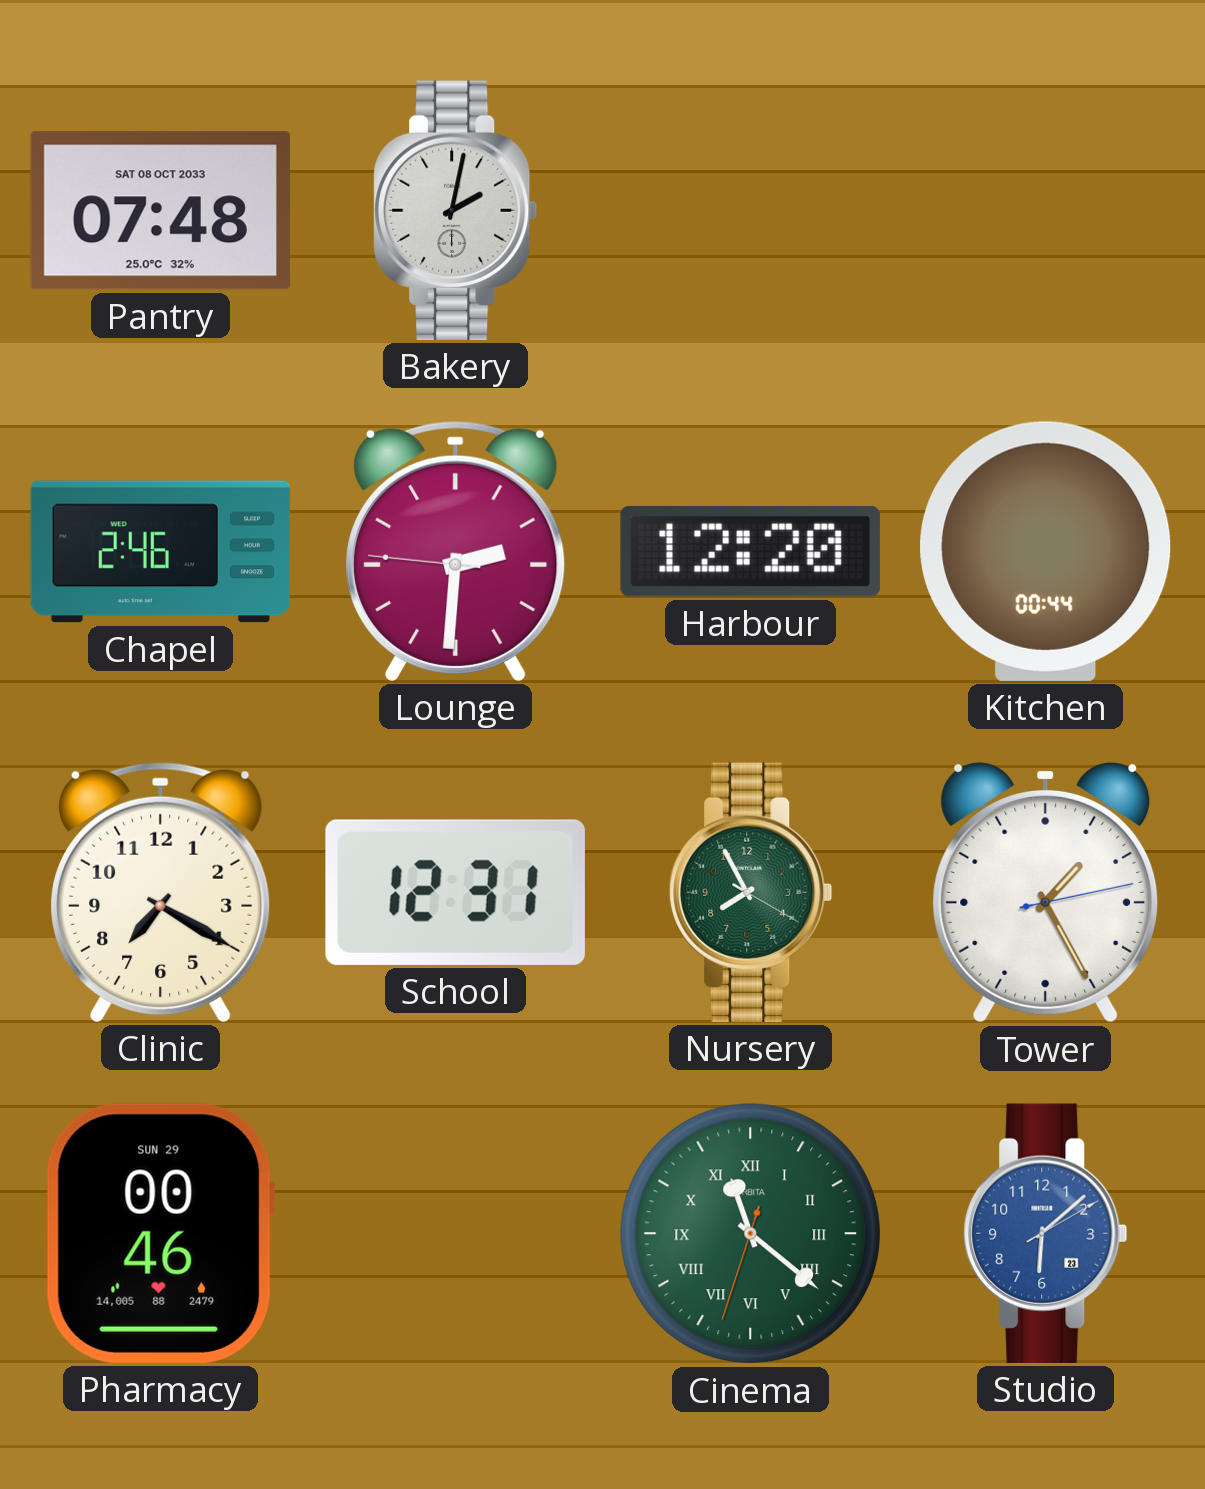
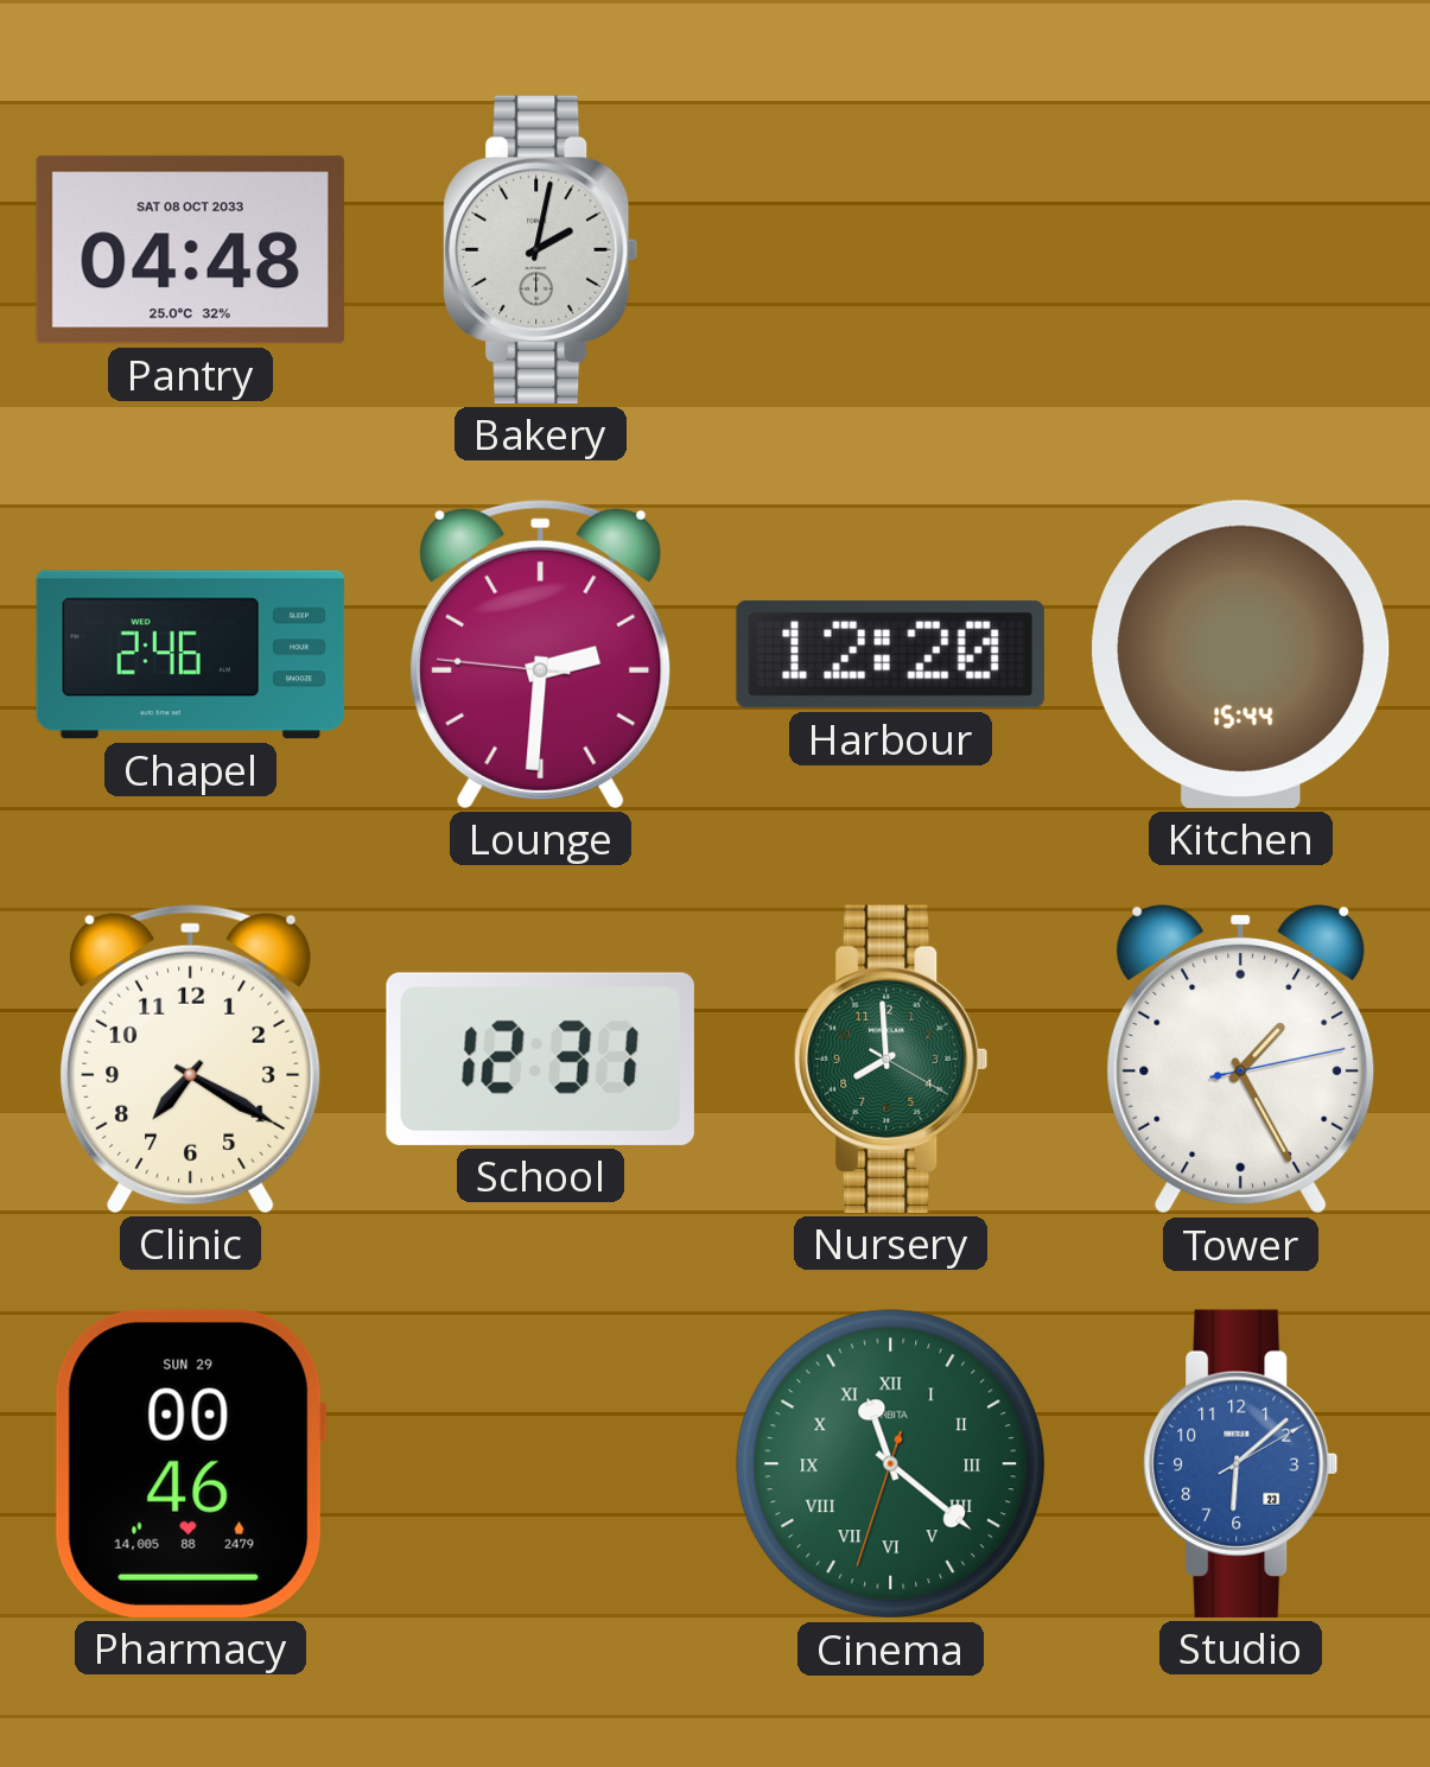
Pantry: 07:48 -> 04:48
Kitchen: 00:44 -> 15:44
Nursery: 7:55 -> 7:59
